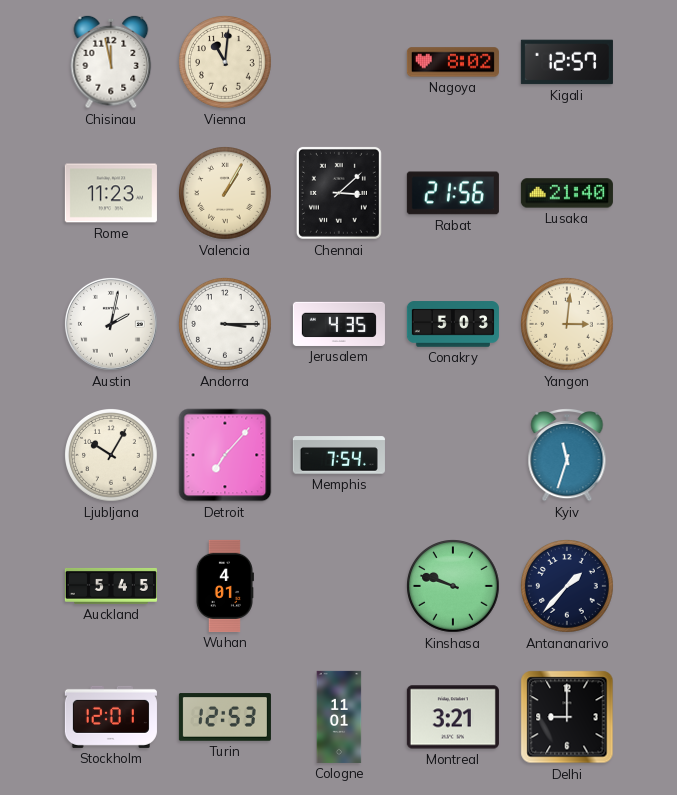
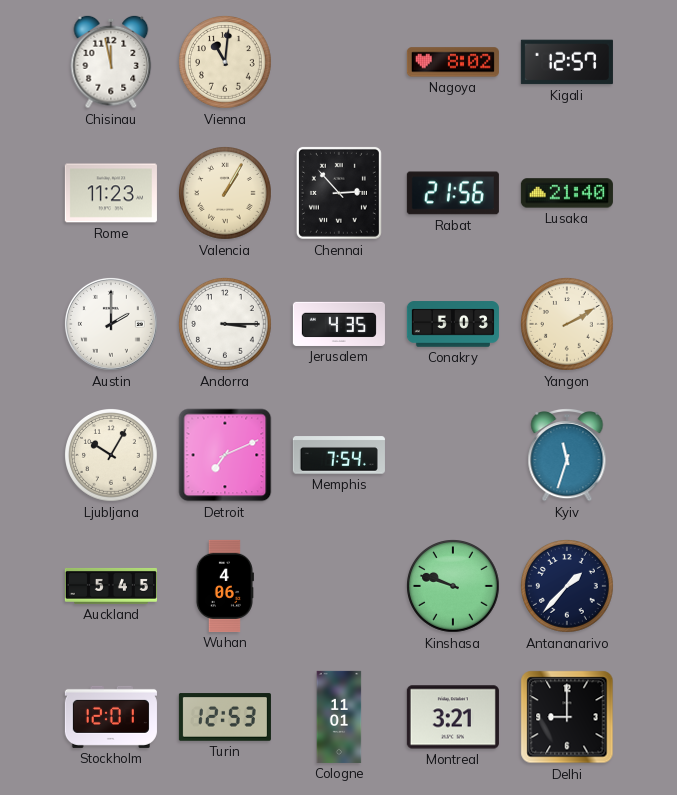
Chennai: 3:08 -> 2:53
Austin: 2:02 -> 2:00
Yangon: 3:01 -> 2:10
Detroit: 7:07 -> 7:11
Wuhan: 4:01 -> 4:06
